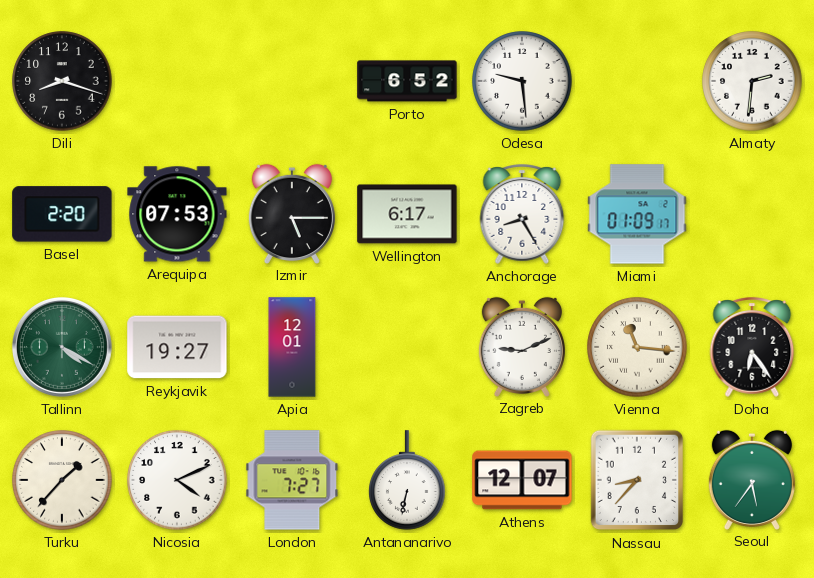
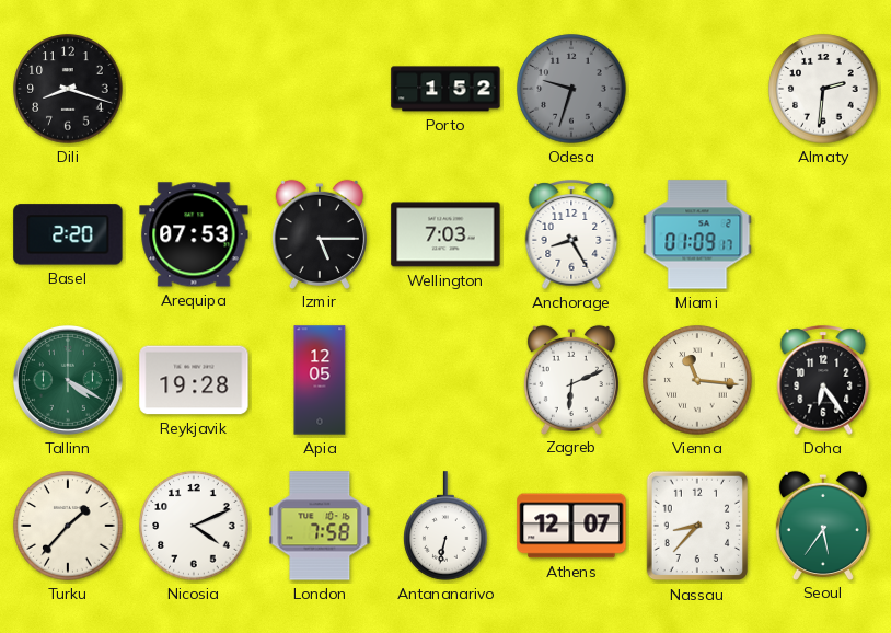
Porto: 6:52 -> 1:52
Odesa: 9:29 -> 9:33
Odesa dial: white -> grey
Wellington: 6:17 -> 7:03
Reykjavik: 19:27 -> 19:28
Apia: 12:01 -> 12:05
Zagreb: 9:11 -> 6:11
London: 7:27 -> 7:58
